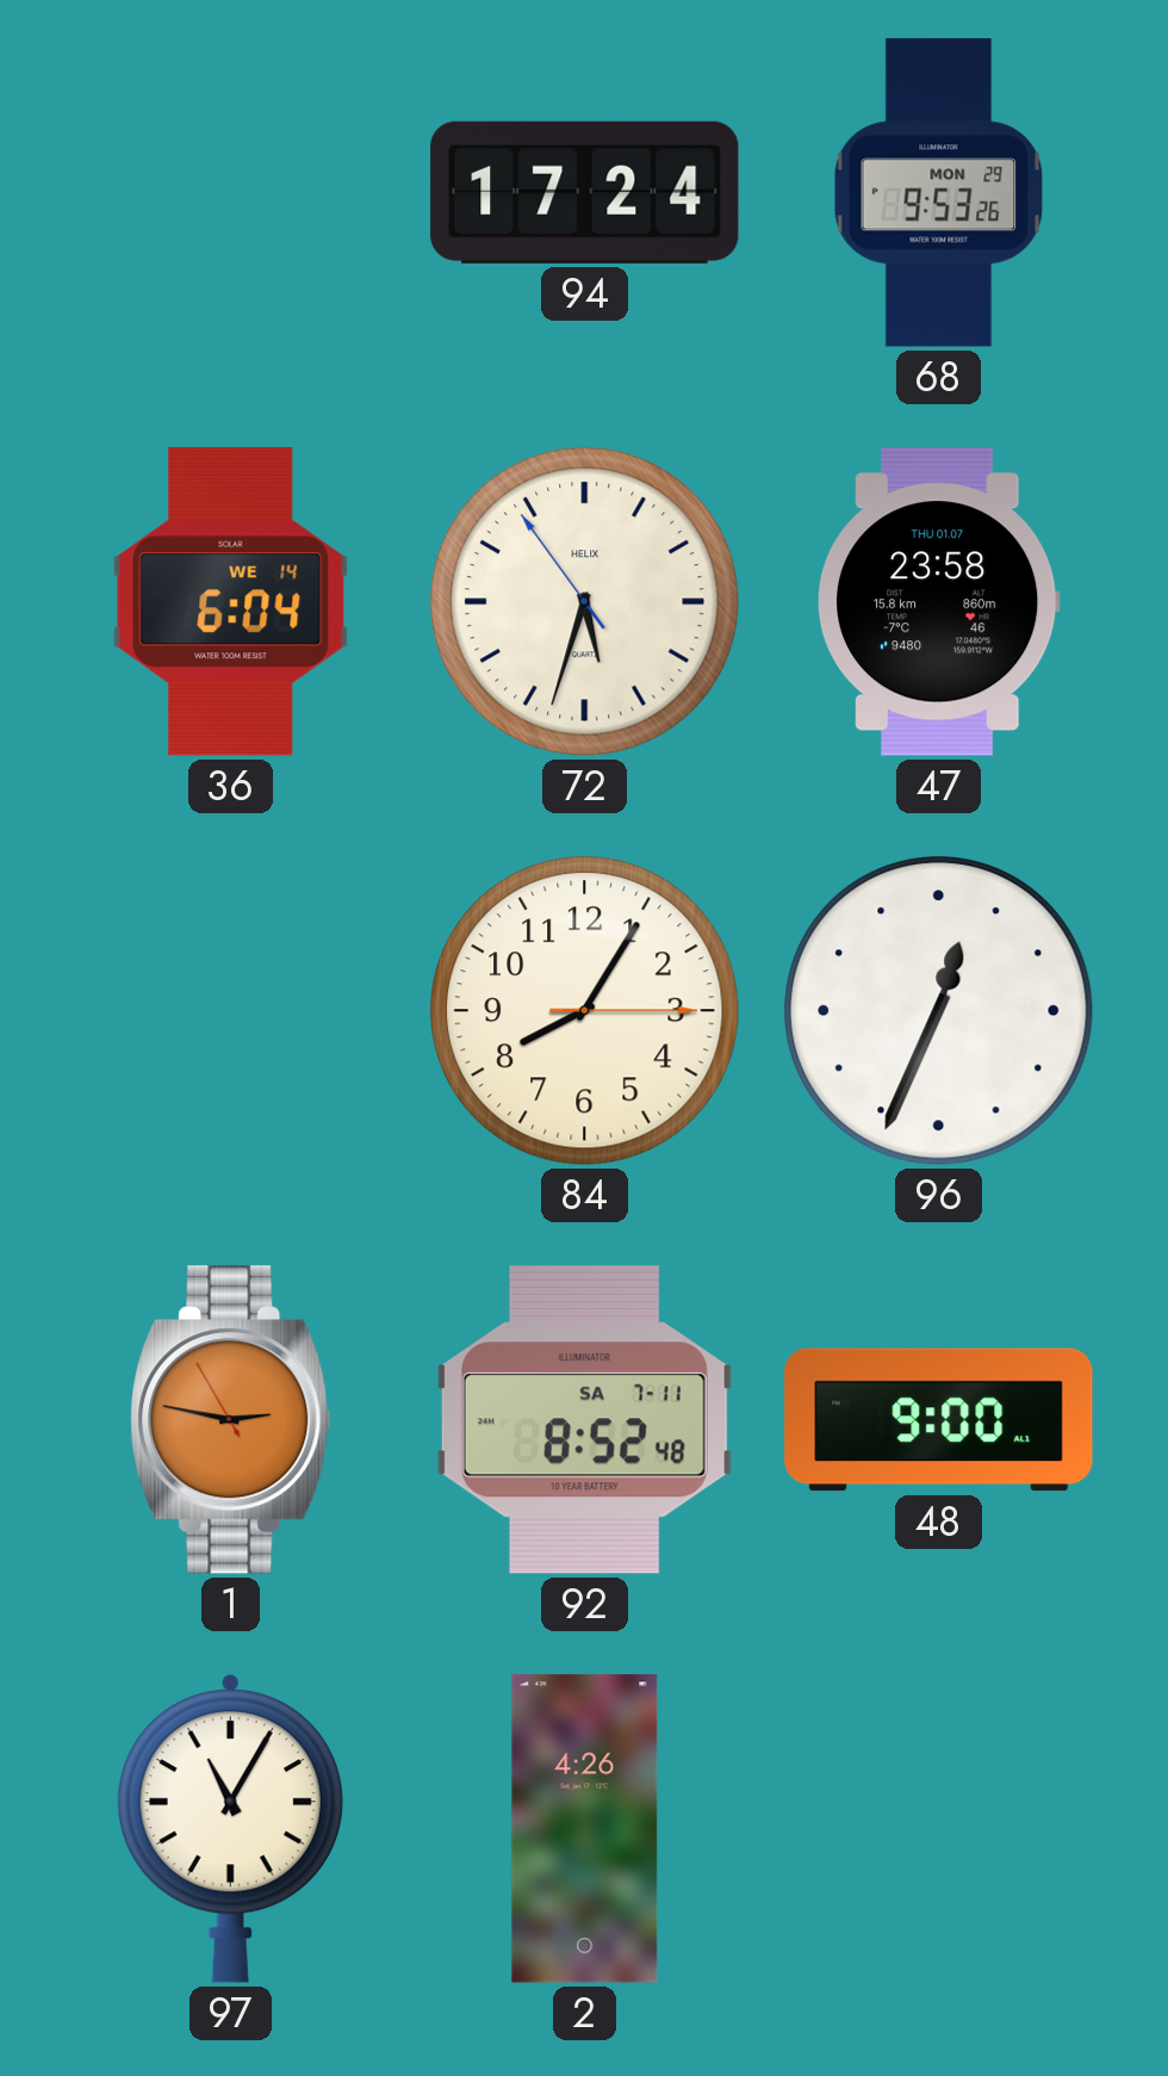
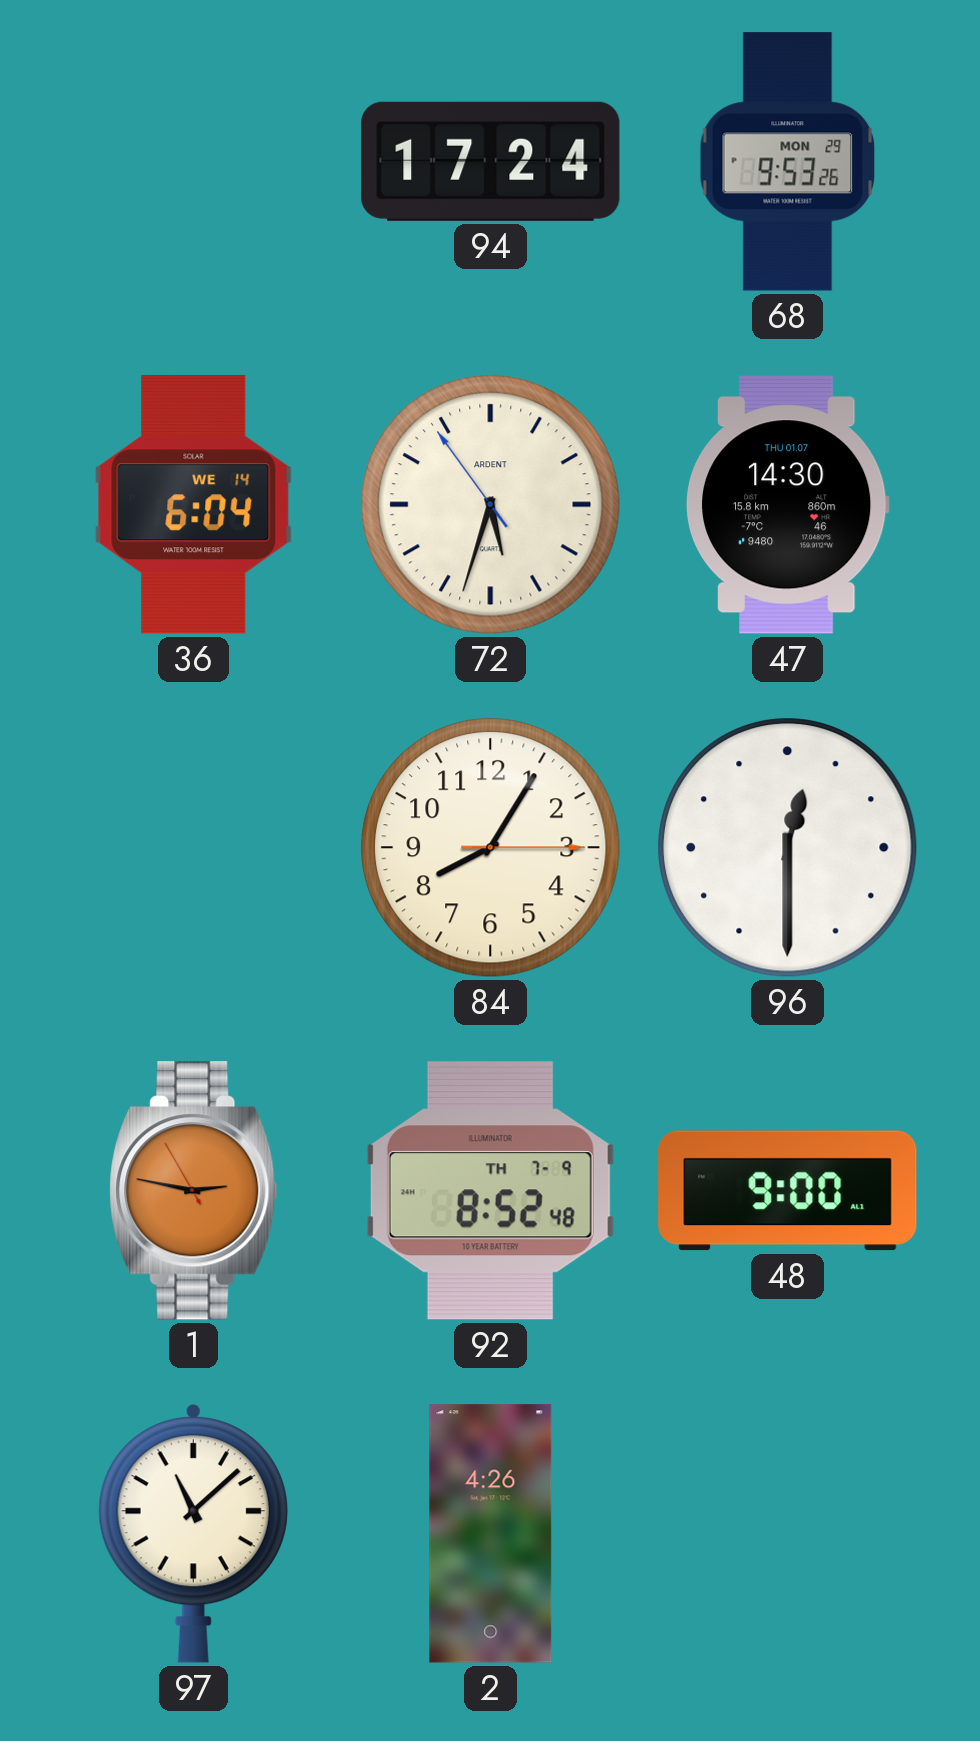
72 brand: HELIX -> ARDENT
47: 23:58 -> 14:30
96: 12:34 -> 12:30
92 date: SA 7-11 -> TH 7-9
97: 11:05 -> 11:08
